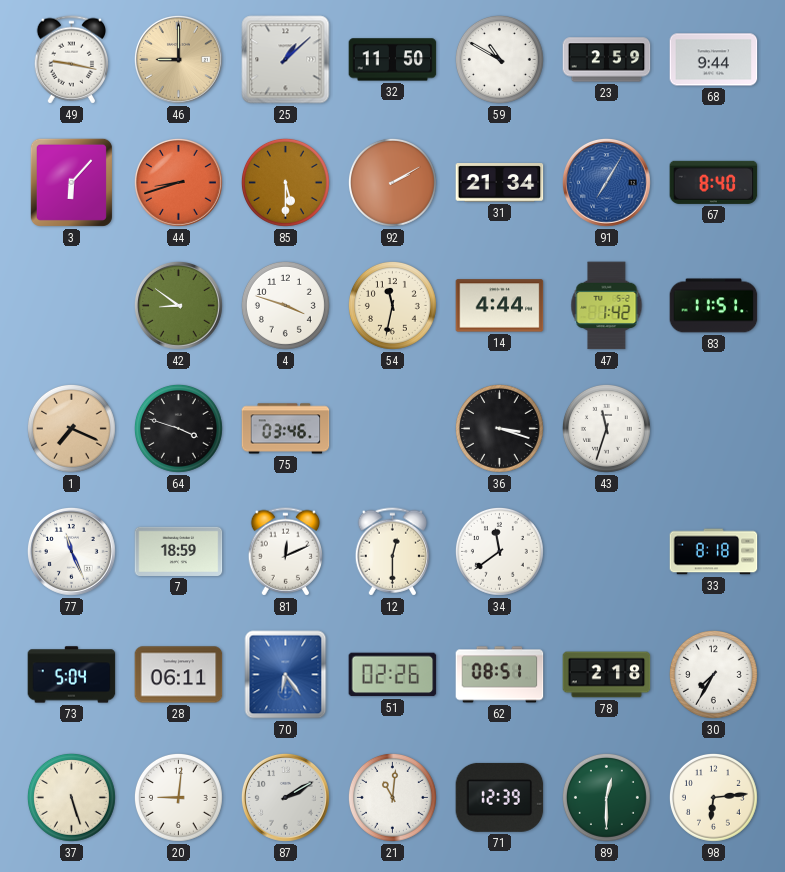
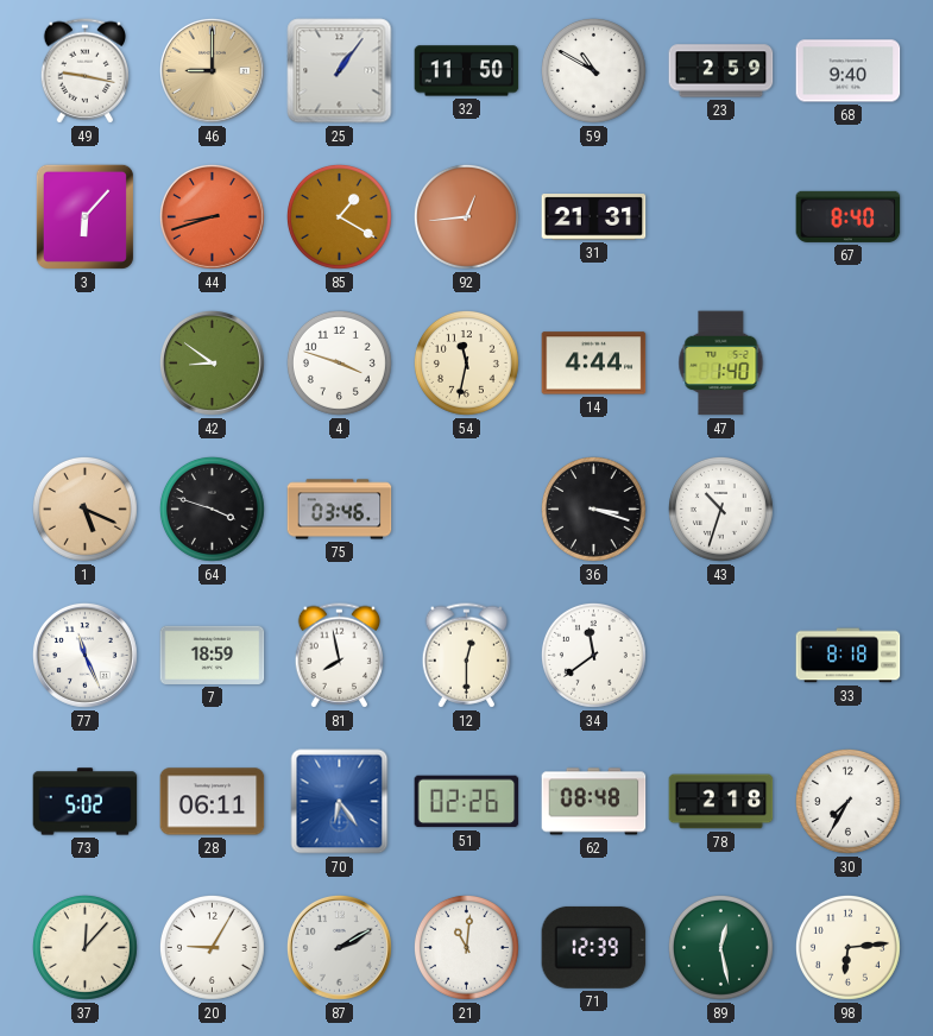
25: 1:08 -> 1:06
68: 9:44 -> 9:40
85: 5:30 -> 1:20
92: 2:10 -> 12:44
31: 21:34 -> 21:31
91: 7:05 -> none
47: 1:42 -> 1:40
83: 11:51 -> none
1: 7:19 -> 5:19
43: 11:33 -> 10:33
81: 12:11 -> 7:58
73: 5:04 -> 5:02
62: 08:51 -> 08:48
37: 5:27 -> 12:07
20: 9:01 -> 9:05
89: 12:30 -> 12:28
